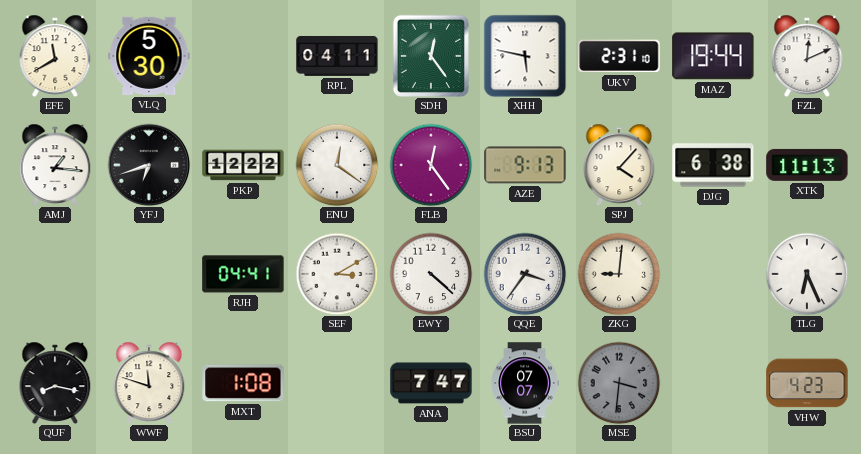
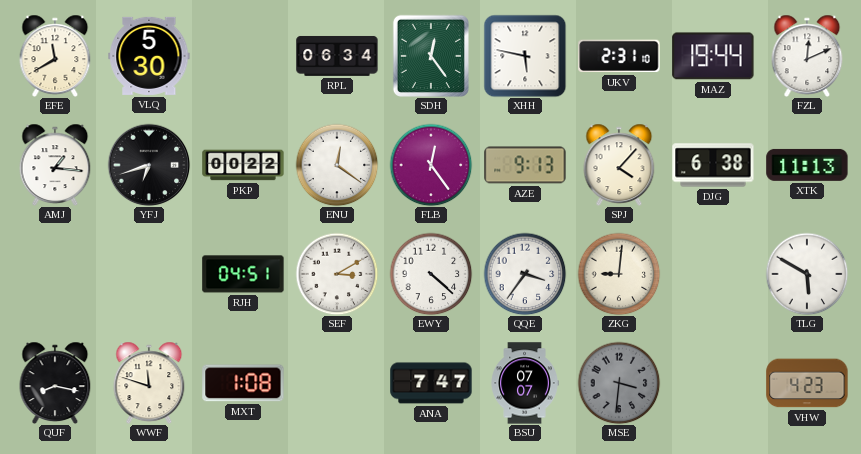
RPL: 04:11 -> 06:34
PKP: 12:22 -> 00:22
RJH: 04:41 -> 04:51
TLG: 6:26 -> 5:50
